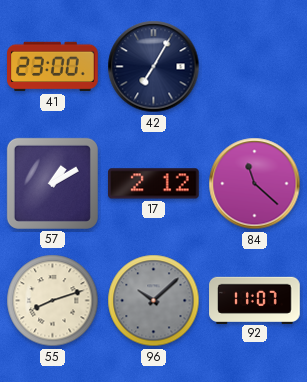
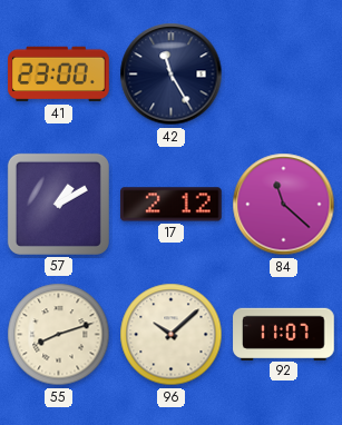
42: 7:05 -> 11:25
96 dial: grey -> cream
